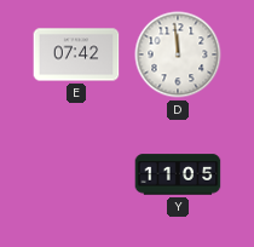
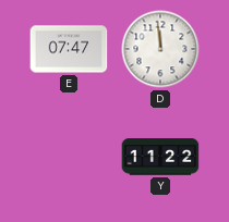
E: 07:42 -> 07:47
Y: 11:05 -> 11:22
